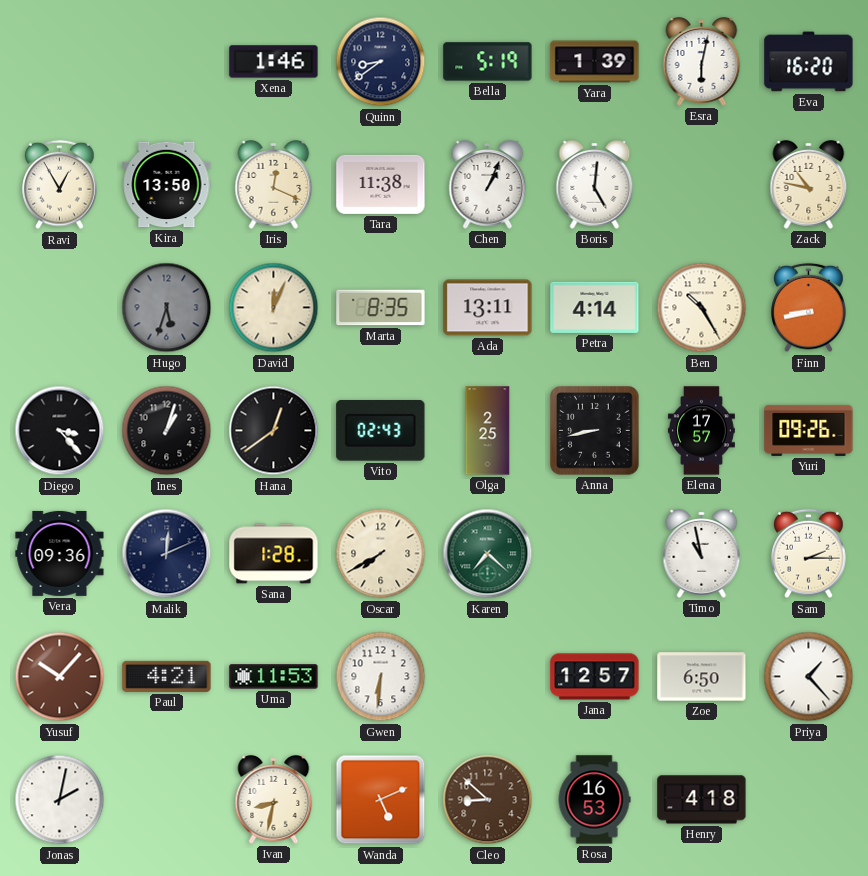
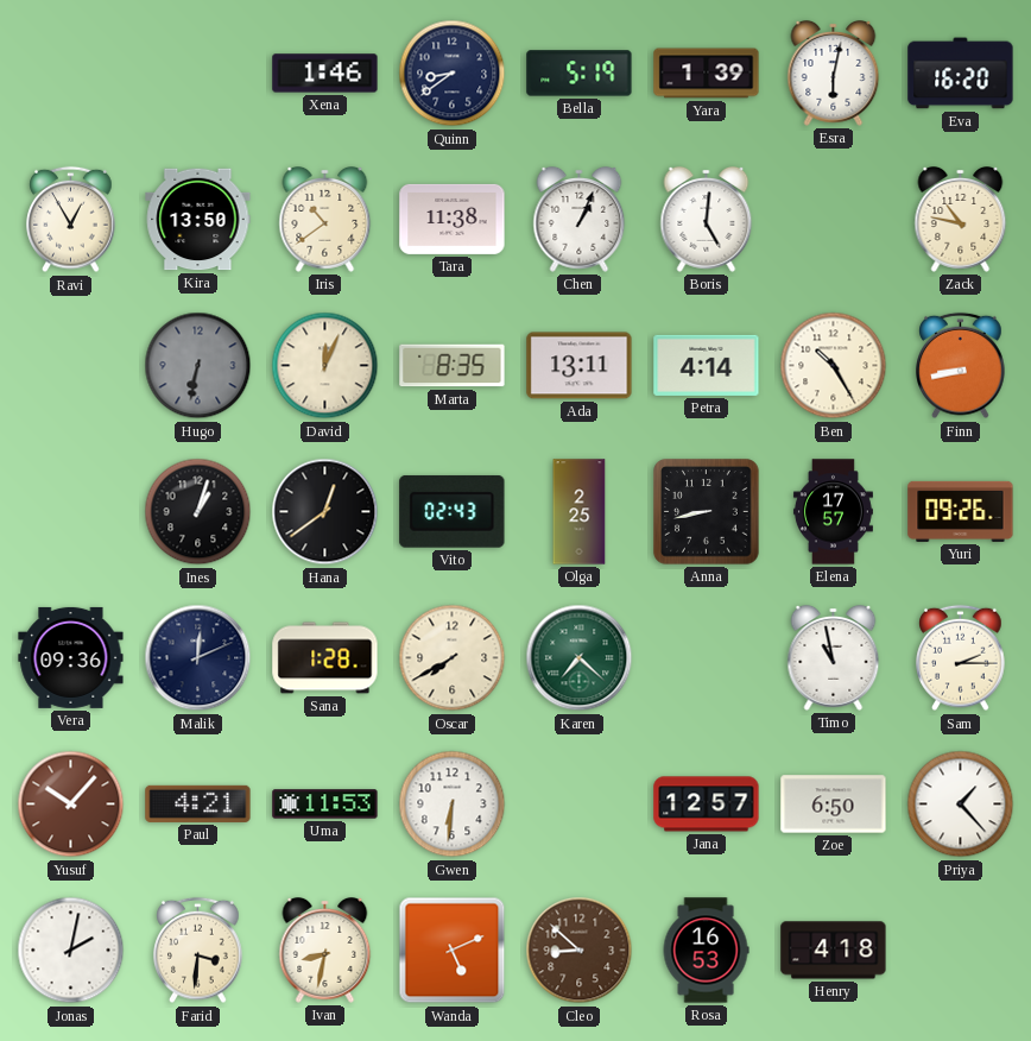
Iris: 12:19 -> 10:39
Hugo: 5:33 -> 6:32
Diego: 3:23 -> none
Farid: none -> 3:31
